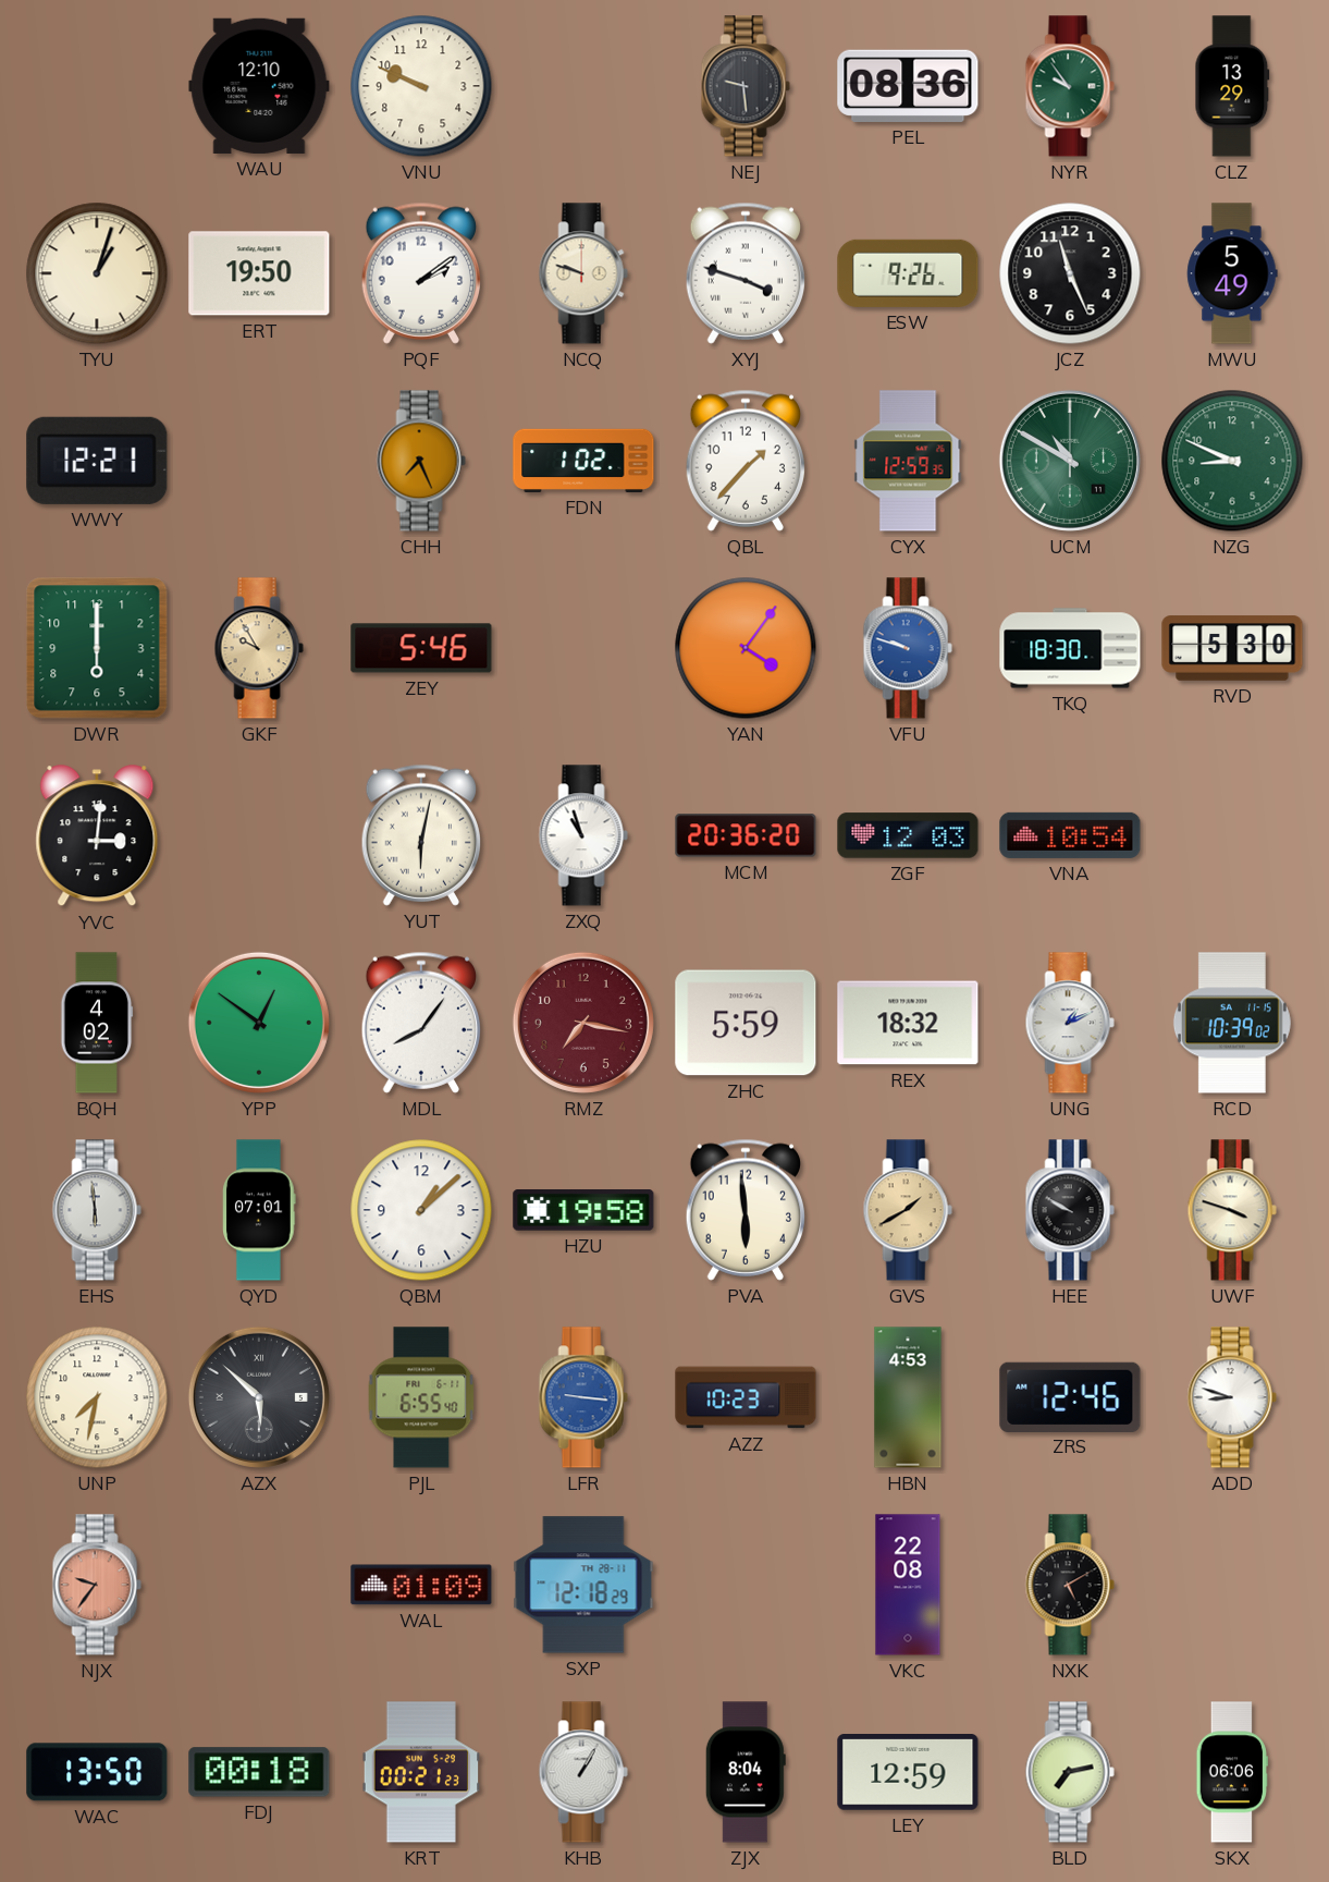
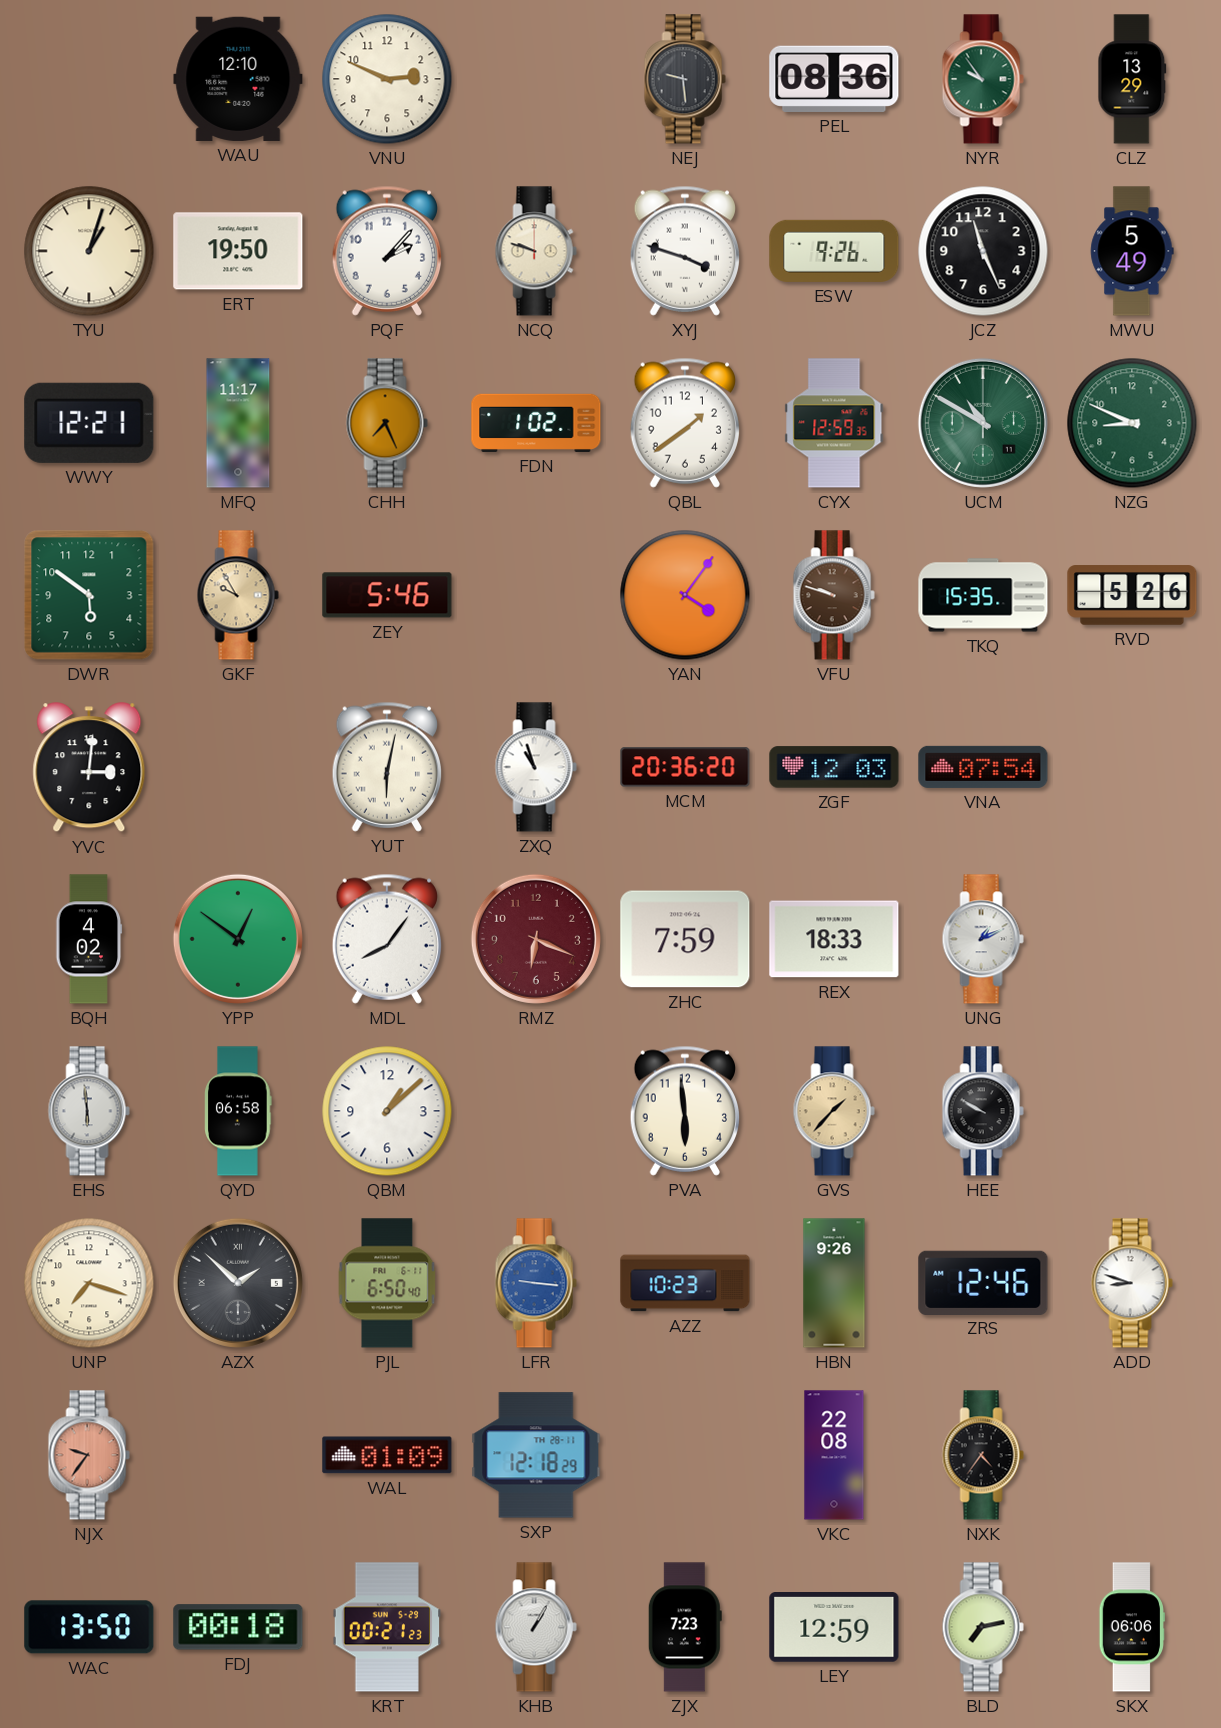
VNU: 9:49 -> 2:49
PQF: 2:09 -> 2:07
MFQ: none -> 11:17
QBL: 1:37 -> 1:39
DWR: 6:00 -> 5:51
VFU dial: blue -> brown
TKQ: 18:30 -> 15:35
RVD: 5:30 -> 5:26
VNA: 10:54 -> 07:54
RMZ: 7:17 -> 6:19
ZHC: 5:59 -> 7:59
REX: 18:32 -> 18:33
RCD: 10:39 -> none
QYD: 07:01 -> 06:58
HZU: 19:58 -> none
GVS: 1:40 -> 1:37
UWF: 3:48 -> none
UNP: 7:32 -> 7:18
AZX: 5:52 -> 1:52
PJL: 6:55 -> 6:50
HBN: 4:53 -> 9:26
NXK: 5:10 -> 4:36
ZJX: 8:04 -> 7:23
